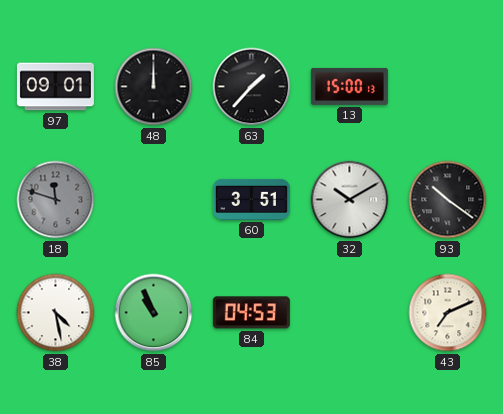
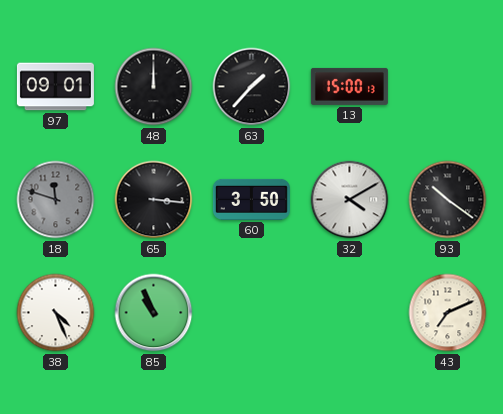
65: none -> 3:16
60: 3:51 -> 3:50
32: 10:10 -> 4:10
38: 4:28 -> 4:26
84: 04:53 -> none
